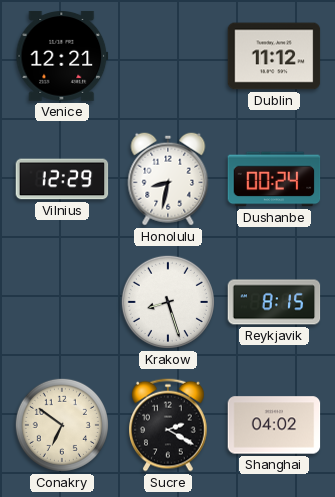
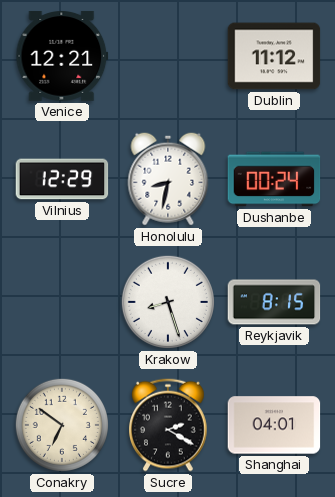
Shanghai: 04:02 -> 04:01
